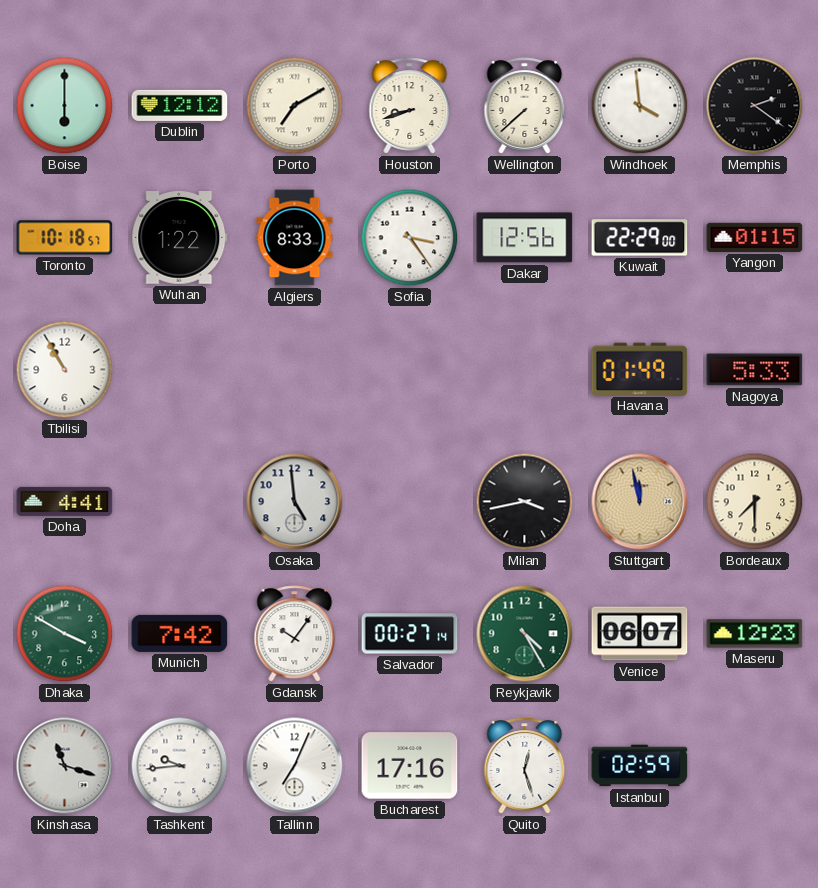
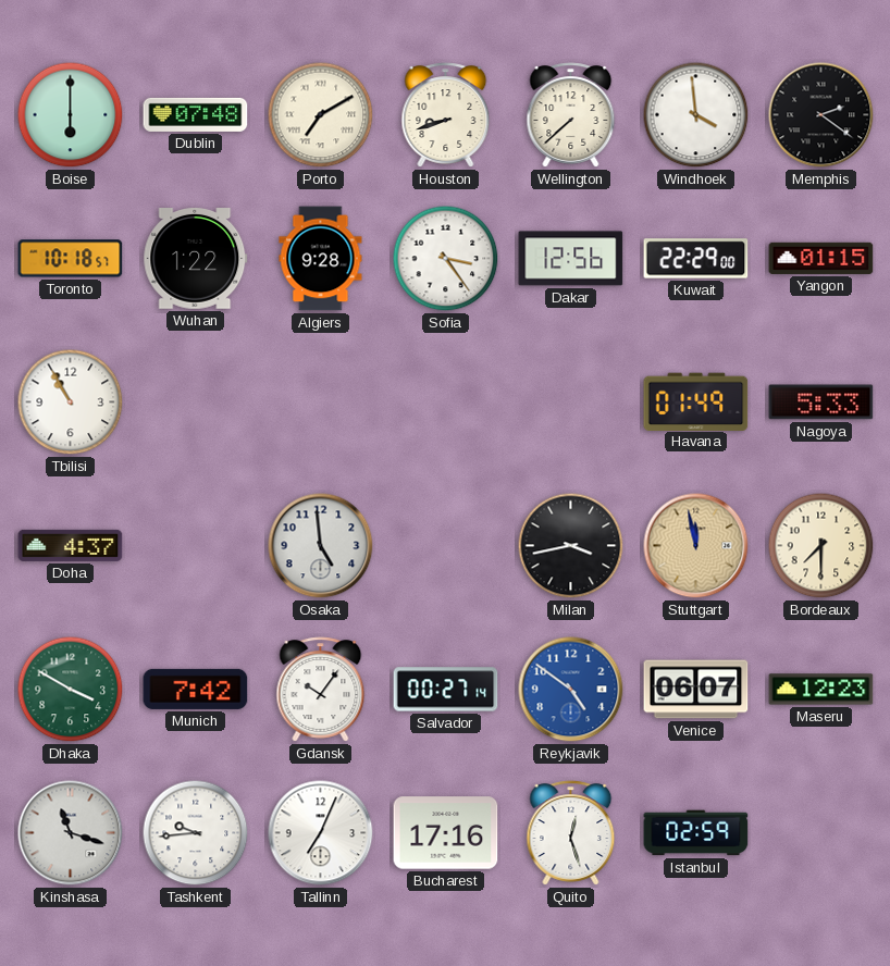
Dublin: 12:12 -> 07:48
Algiers: 8:33 -> 9:28
Doha: 4:41 -> 4:37
Reykjavik: 4:25 -> 4:51
Reykjavik dial: green -> blue
